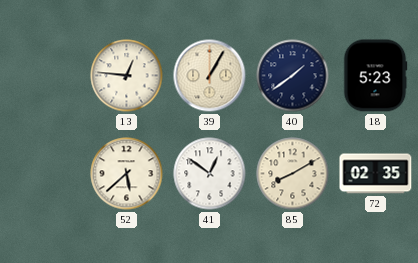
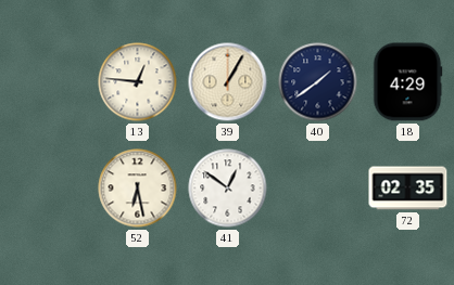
18: 5:23 -> 4:29
52: 5:38 -> 6:28
85: 8:10 -> none
